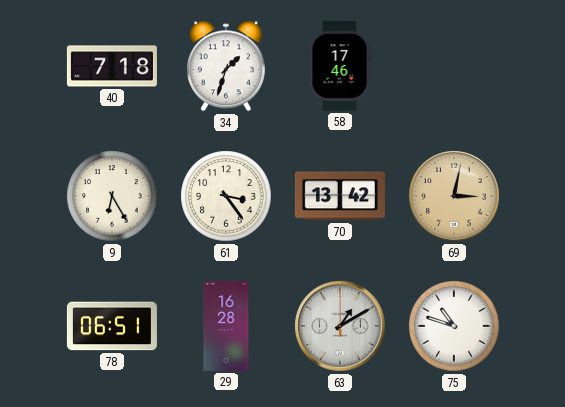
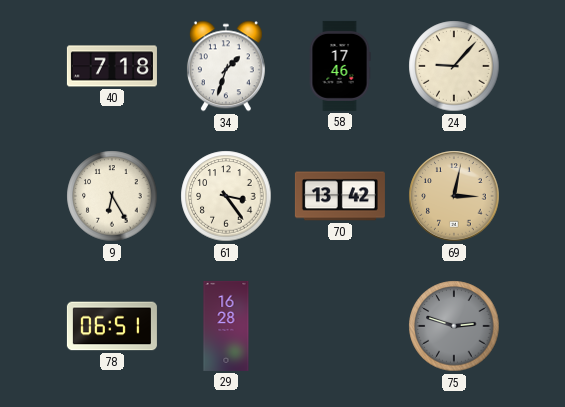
24: none -> 9:07
63: 1:10 -> none
75: 10:48 -> 2:48
75 dial: white -> grey
